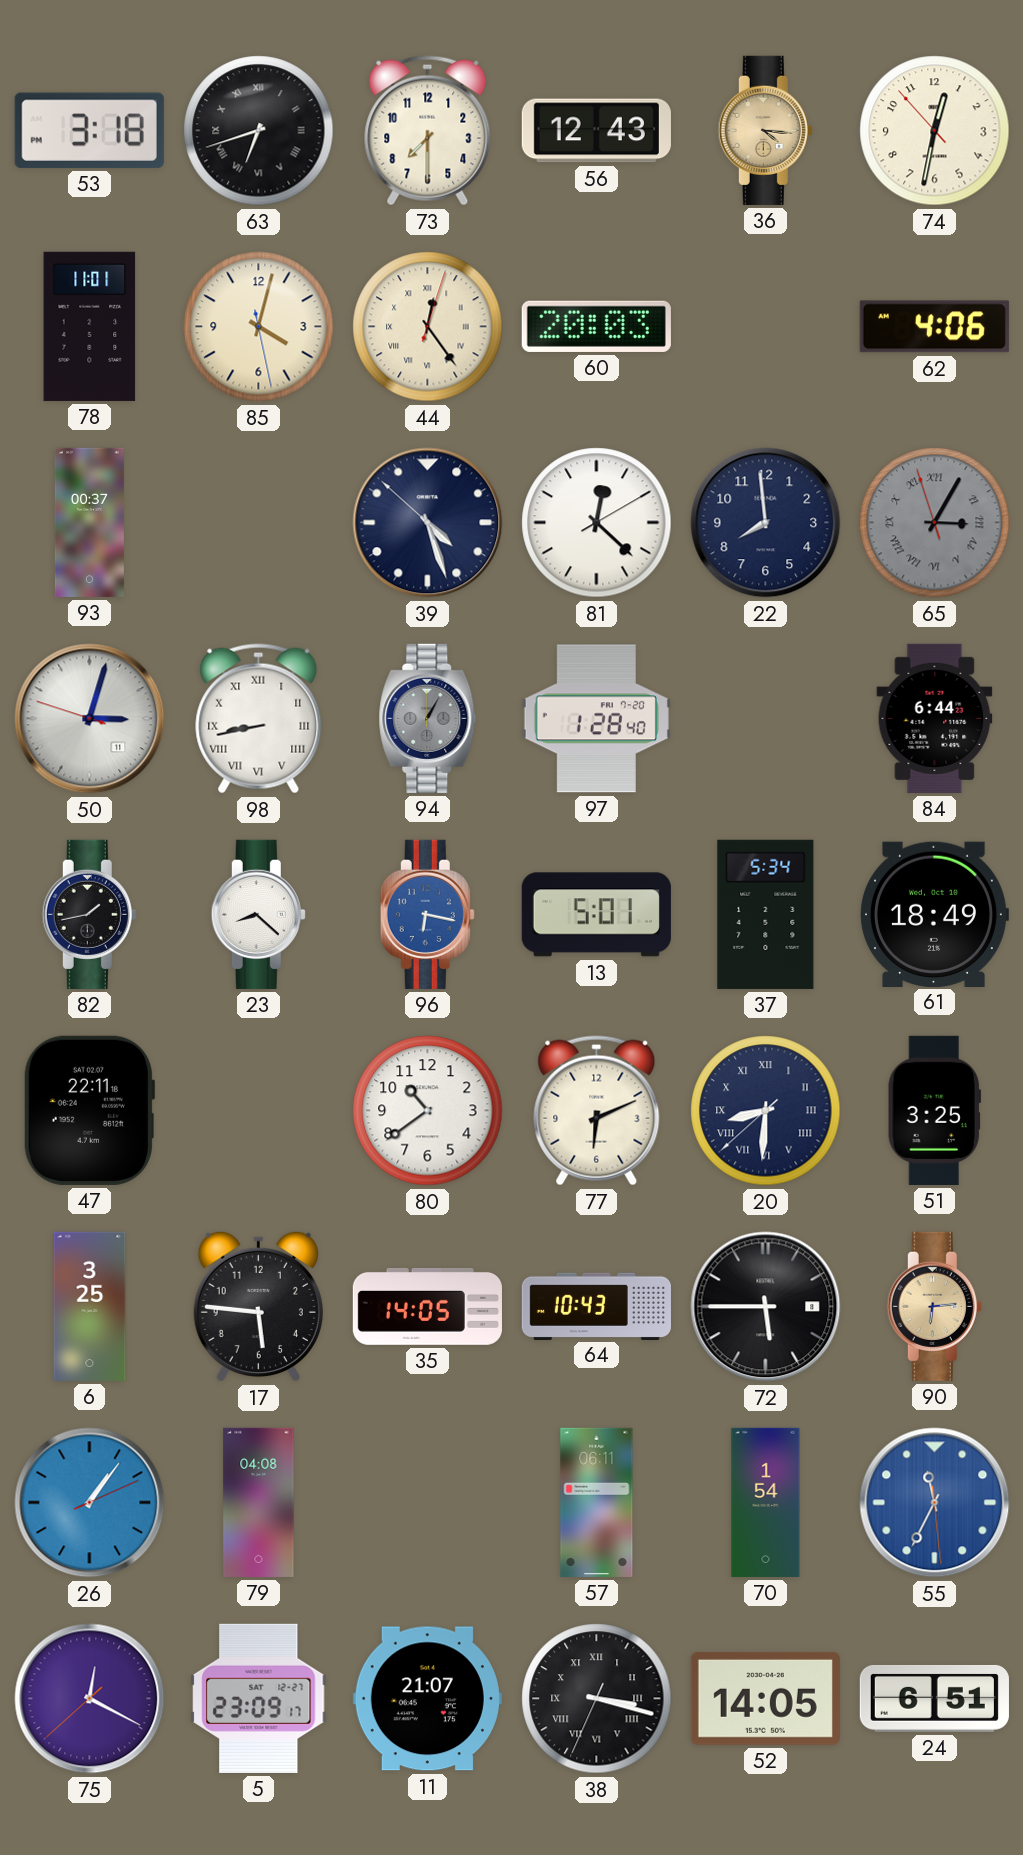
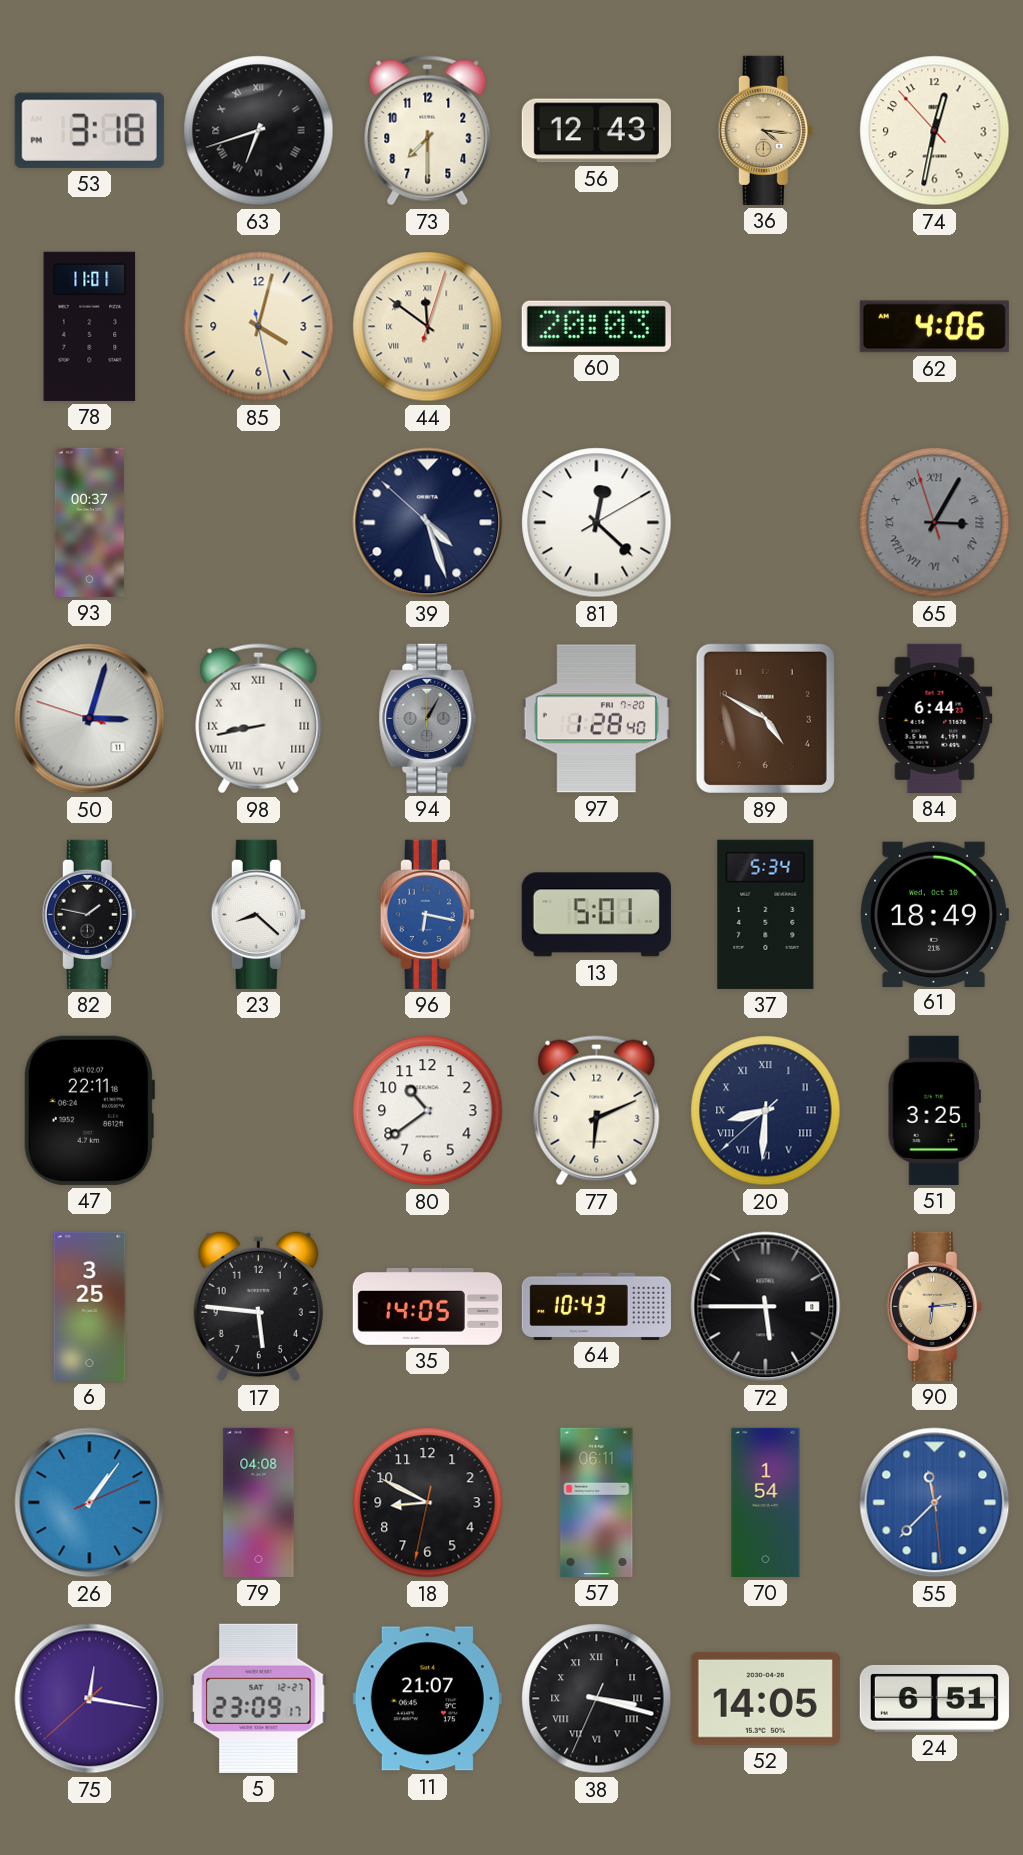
44: 12:24 -> 11:51
22: 7:59 -> none
89: none -> 4:50
82: 1:43 -> 1:47
18: none -> 8:49
55: 11:34 -> 11:37
75: 12:19 -> 12:16
